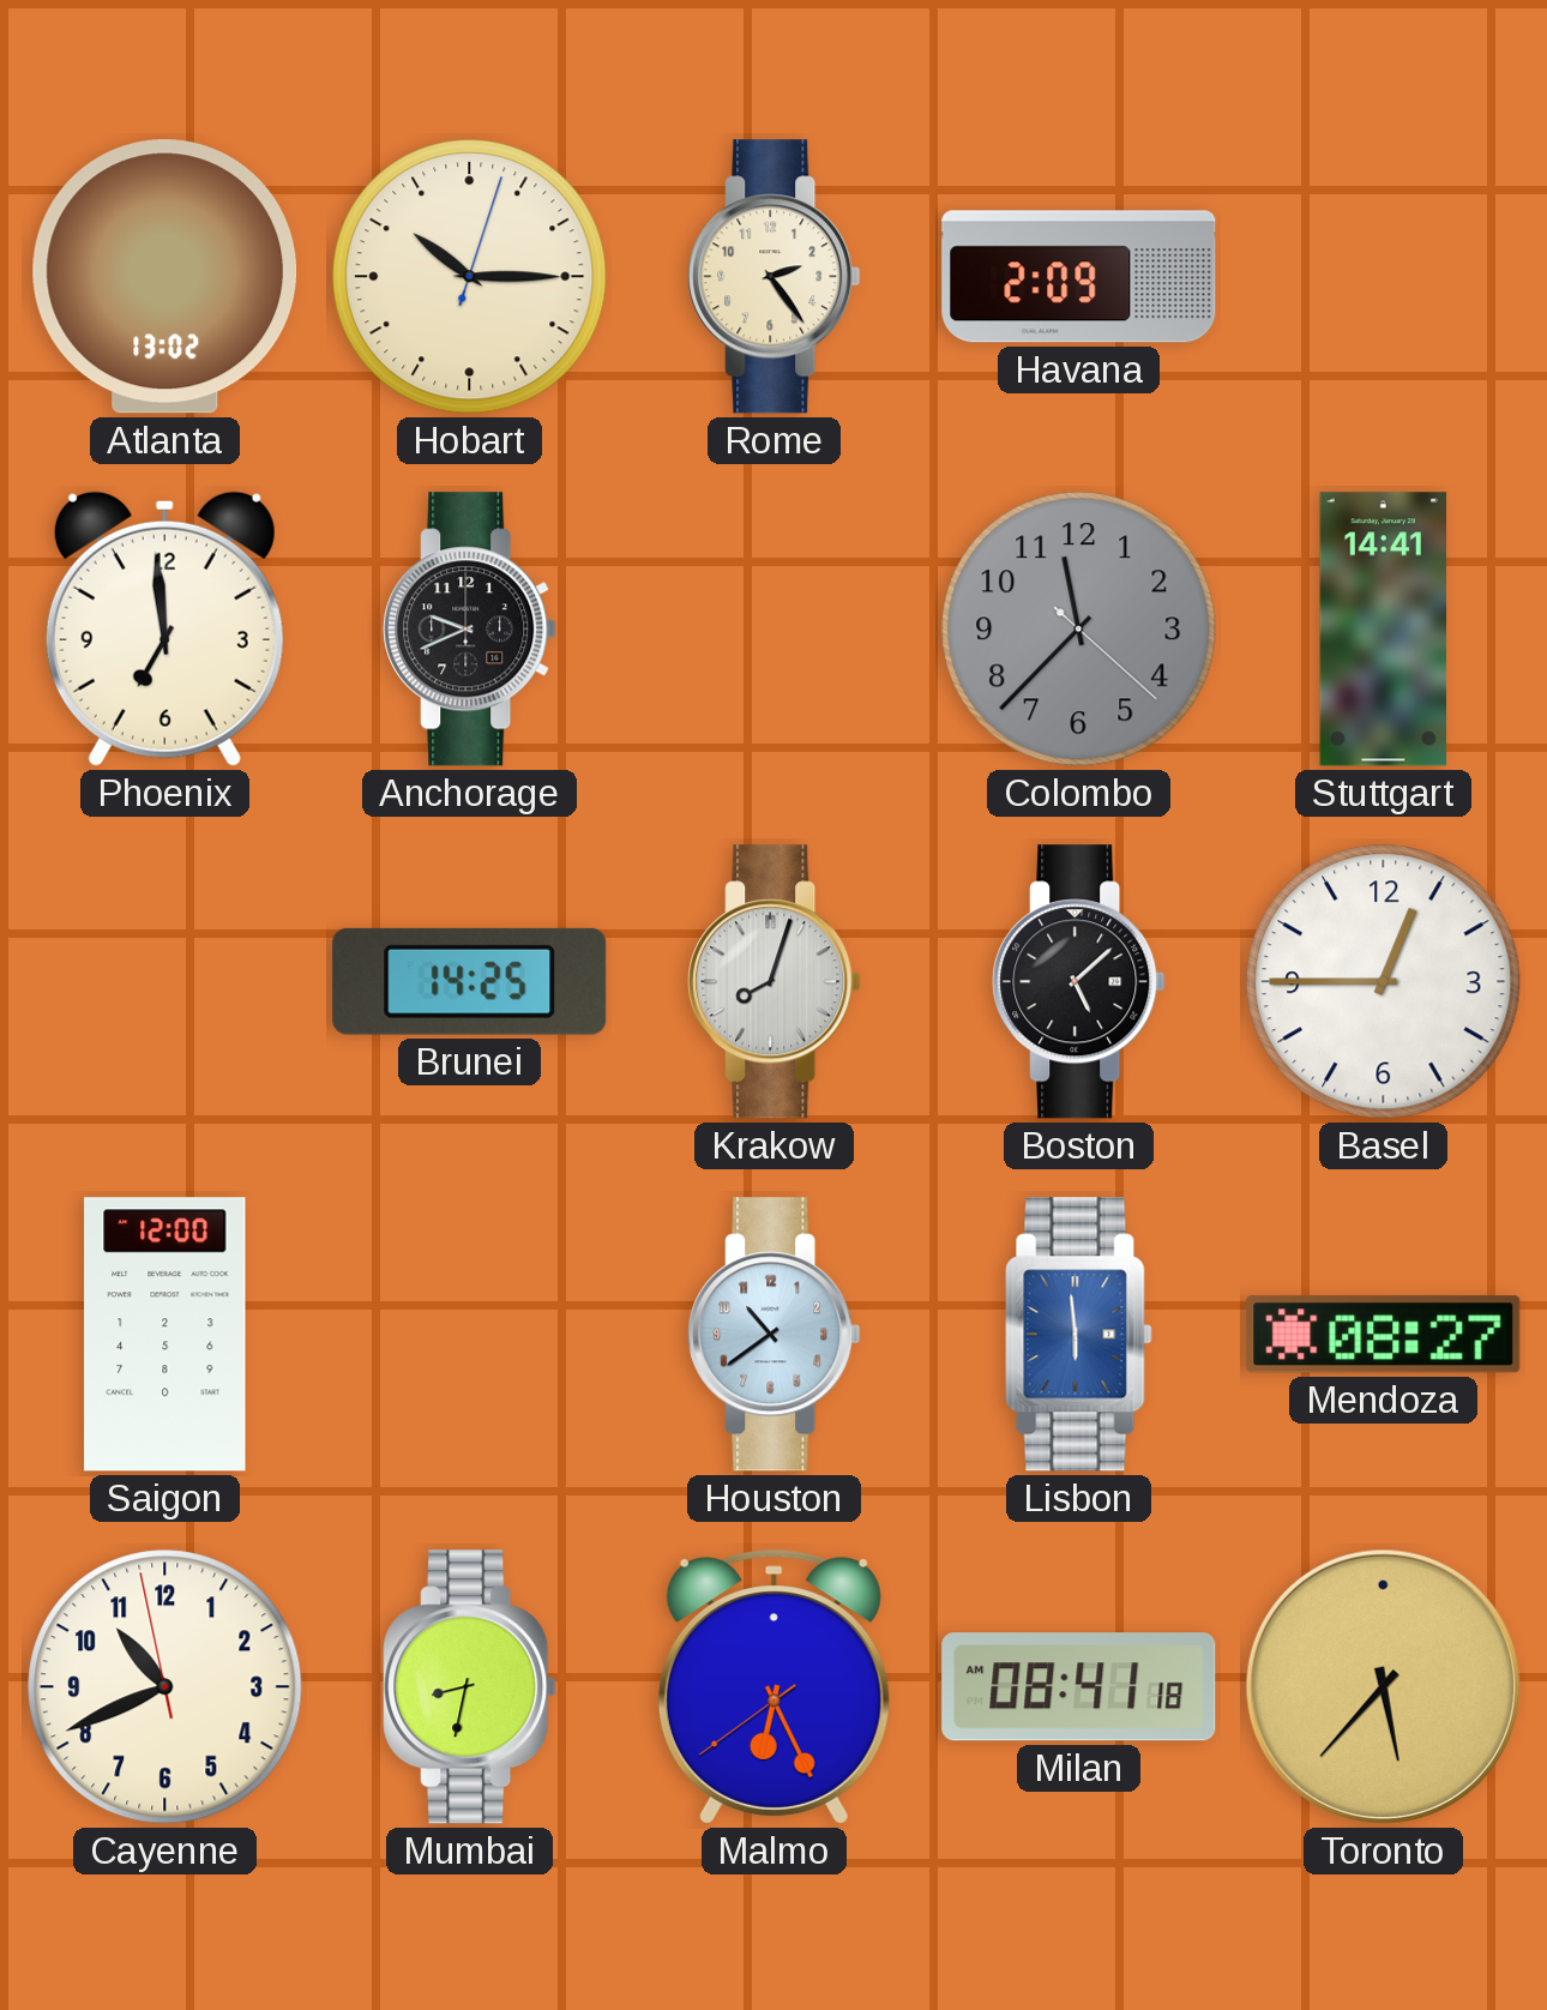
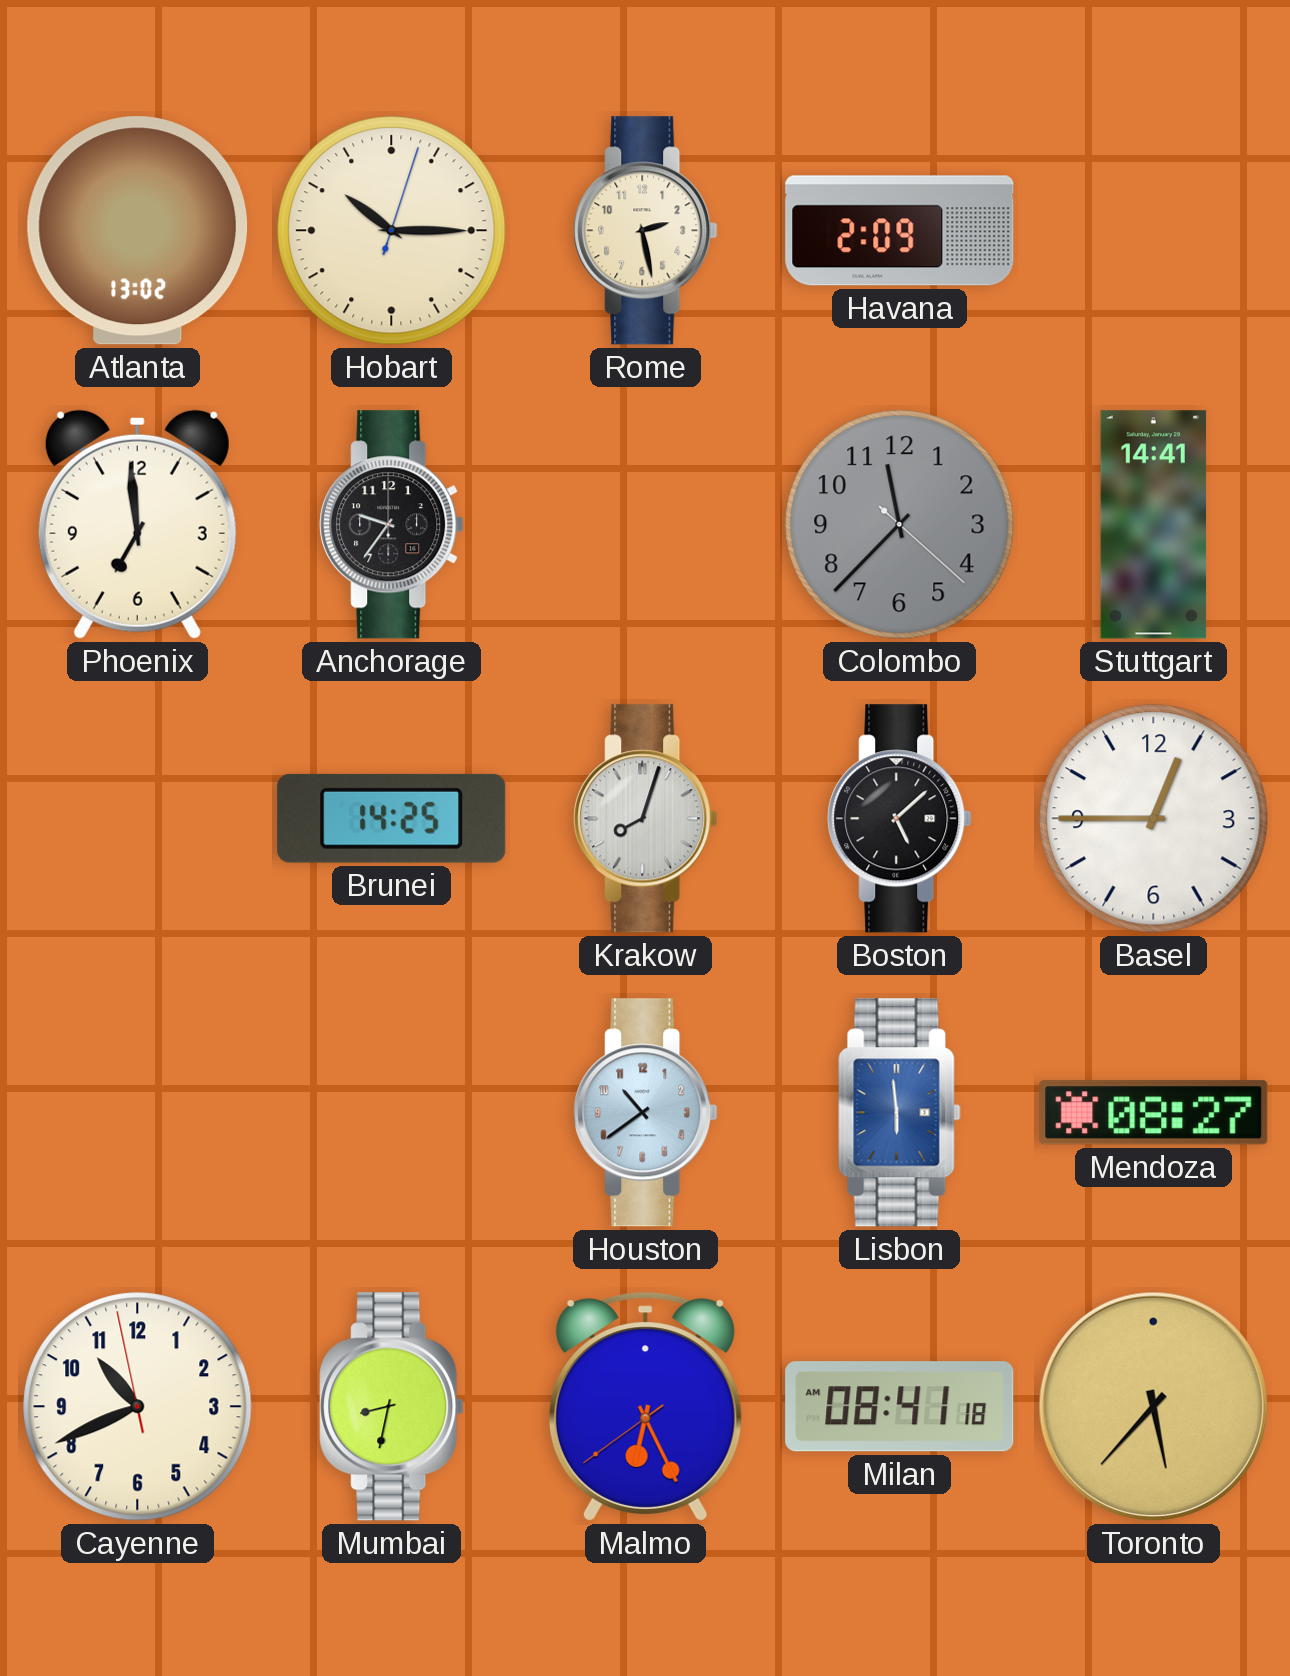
Rome: 2:24 -> 2:28
Anchorage: 9:41 -> 9:36
Saigon: 12:00 -> none
